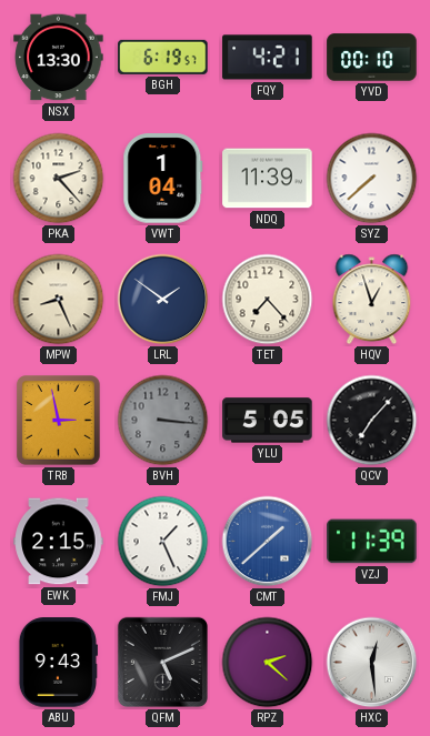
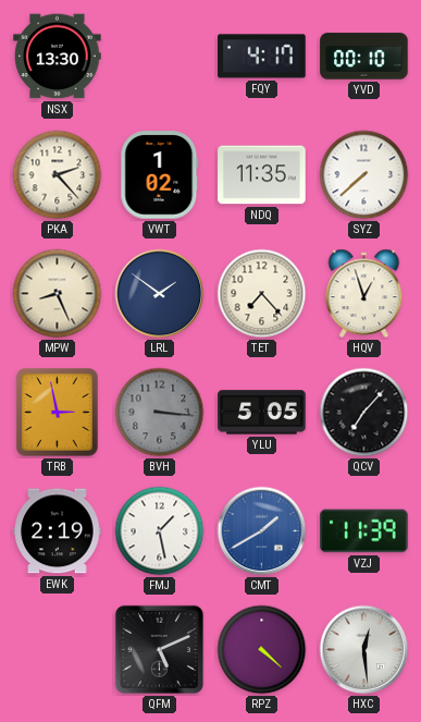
BGH: 6:19 -> none
FQY: 4:21 -> 4:17
VWT: 1:04 -> 1:02
NDQ: 11:39 -> 11:35
EWK: 2:15 -> 2:19
FMJ: 1:26 -> 1:28
CMT: 1:38 -> 1:40
ABU: 9:43 -> none
RPZ: 2:22 -> 4:22
